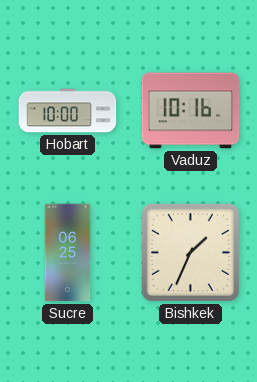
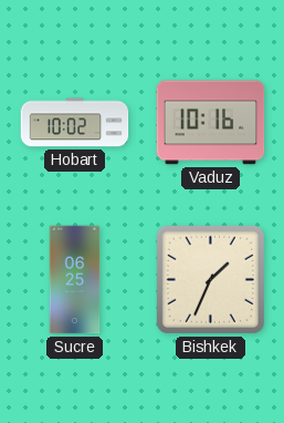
Hobart: 10:00 -> 10:02
